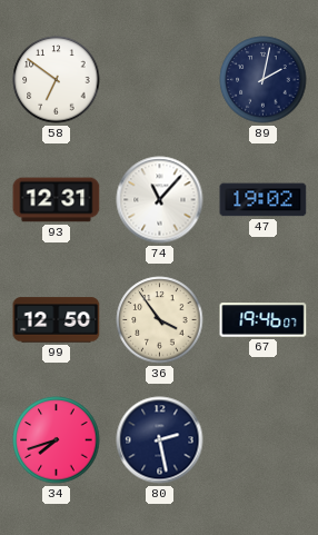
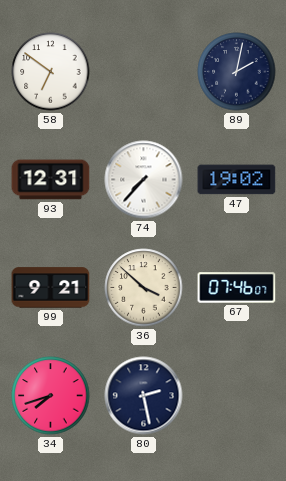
74: 11:07 -> 7:37
99: 12:50 -> 9:21
36: 3:54 -> 3:52
67: 19:46 -> 07:46
